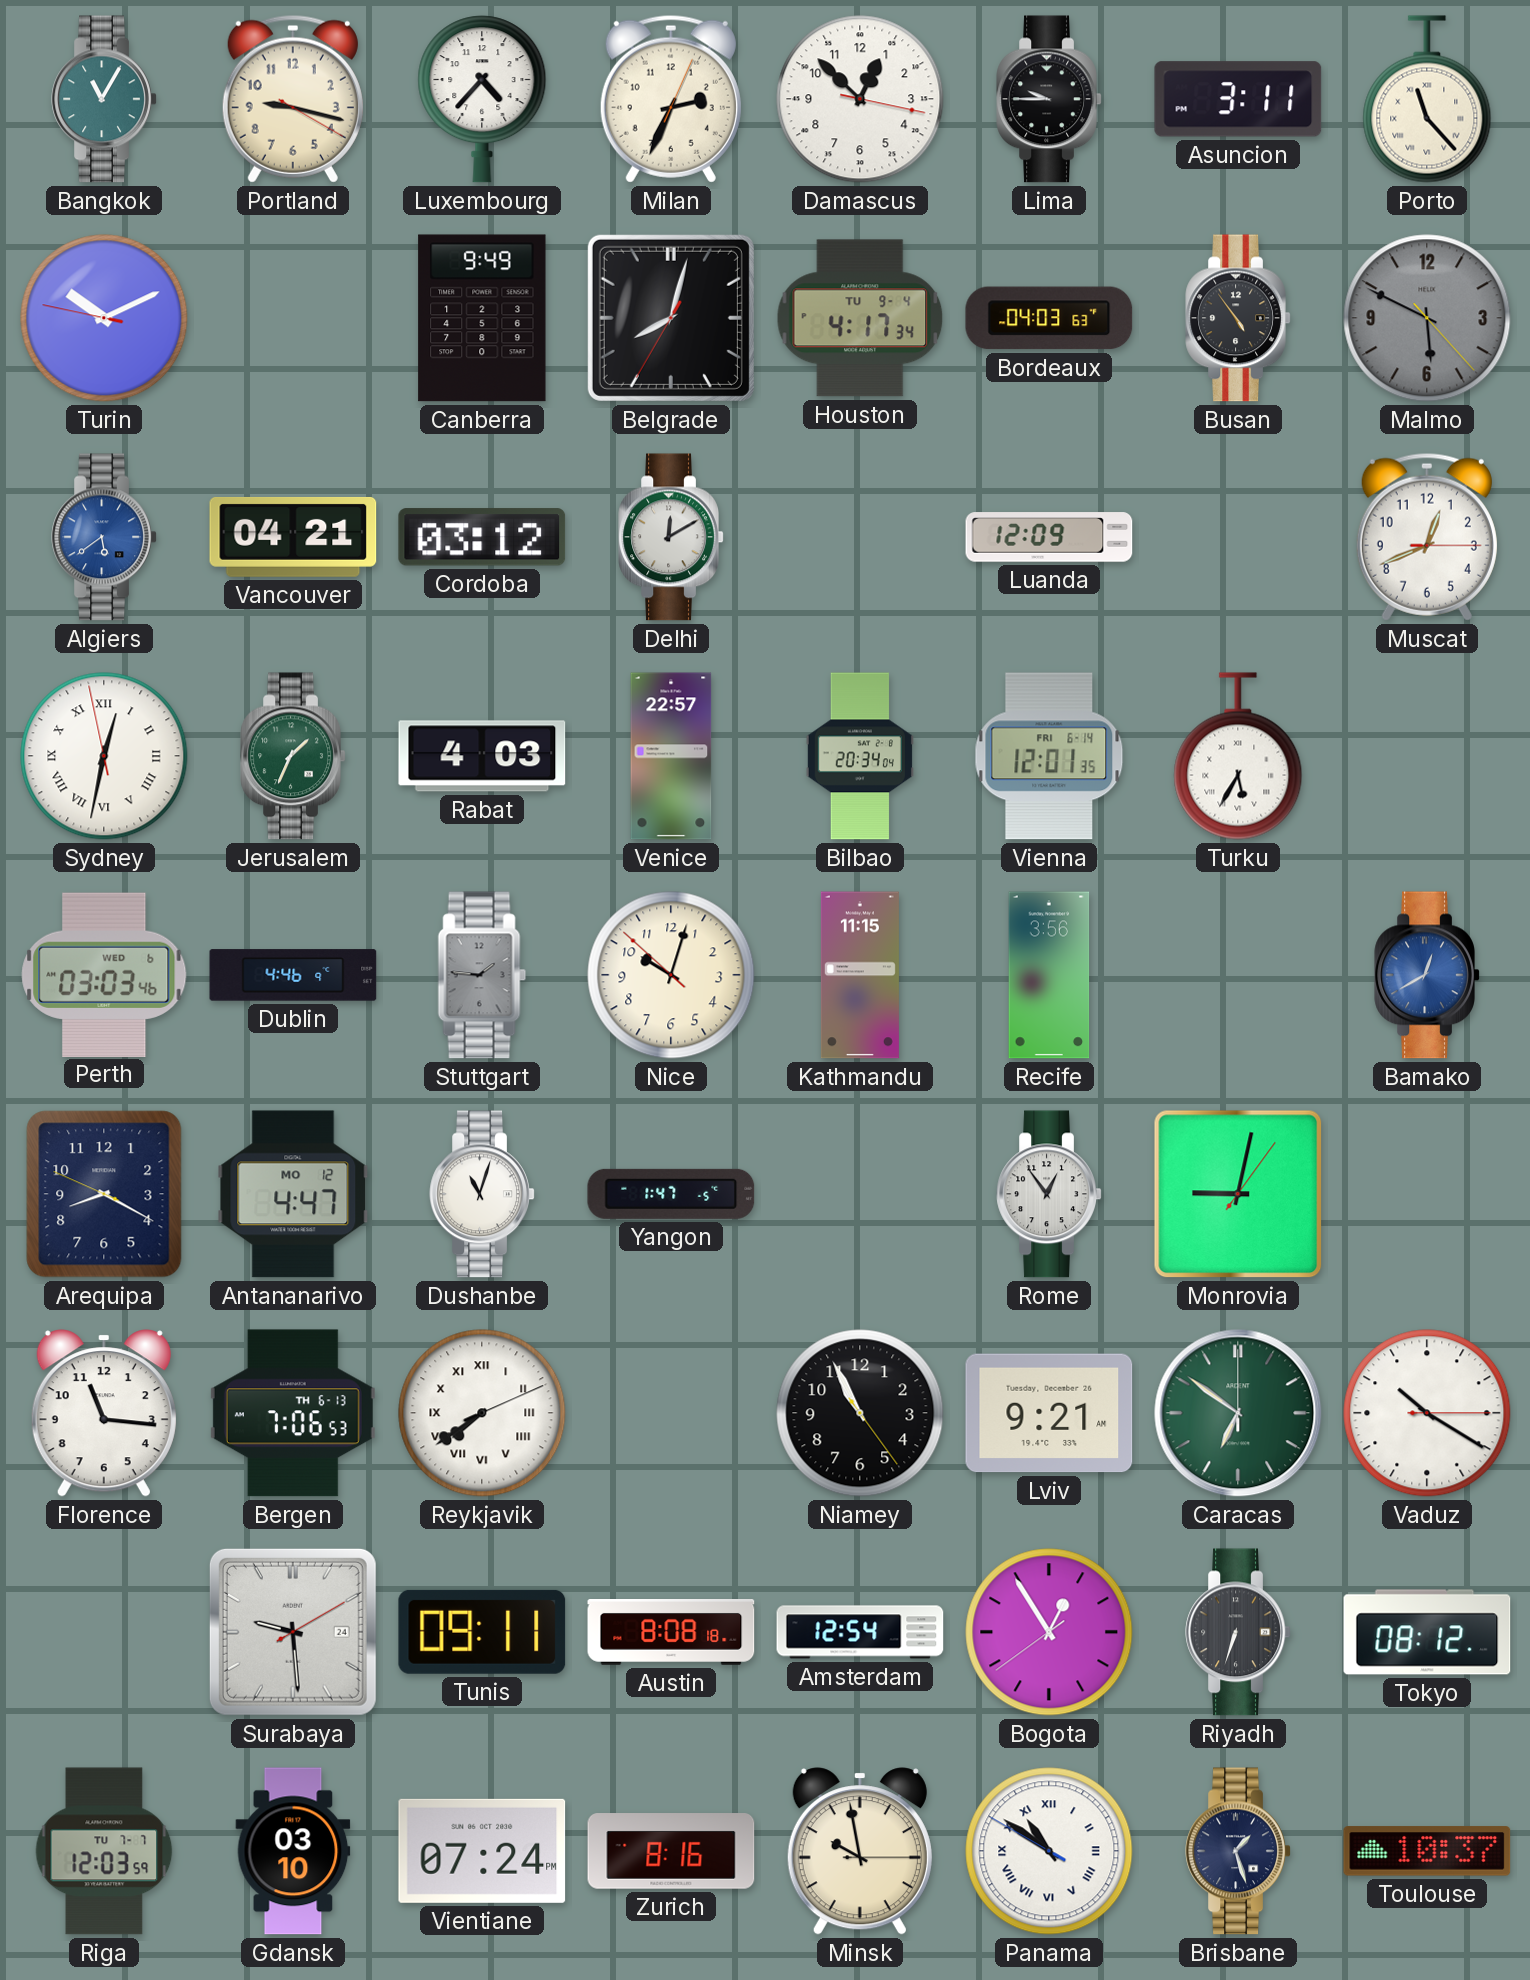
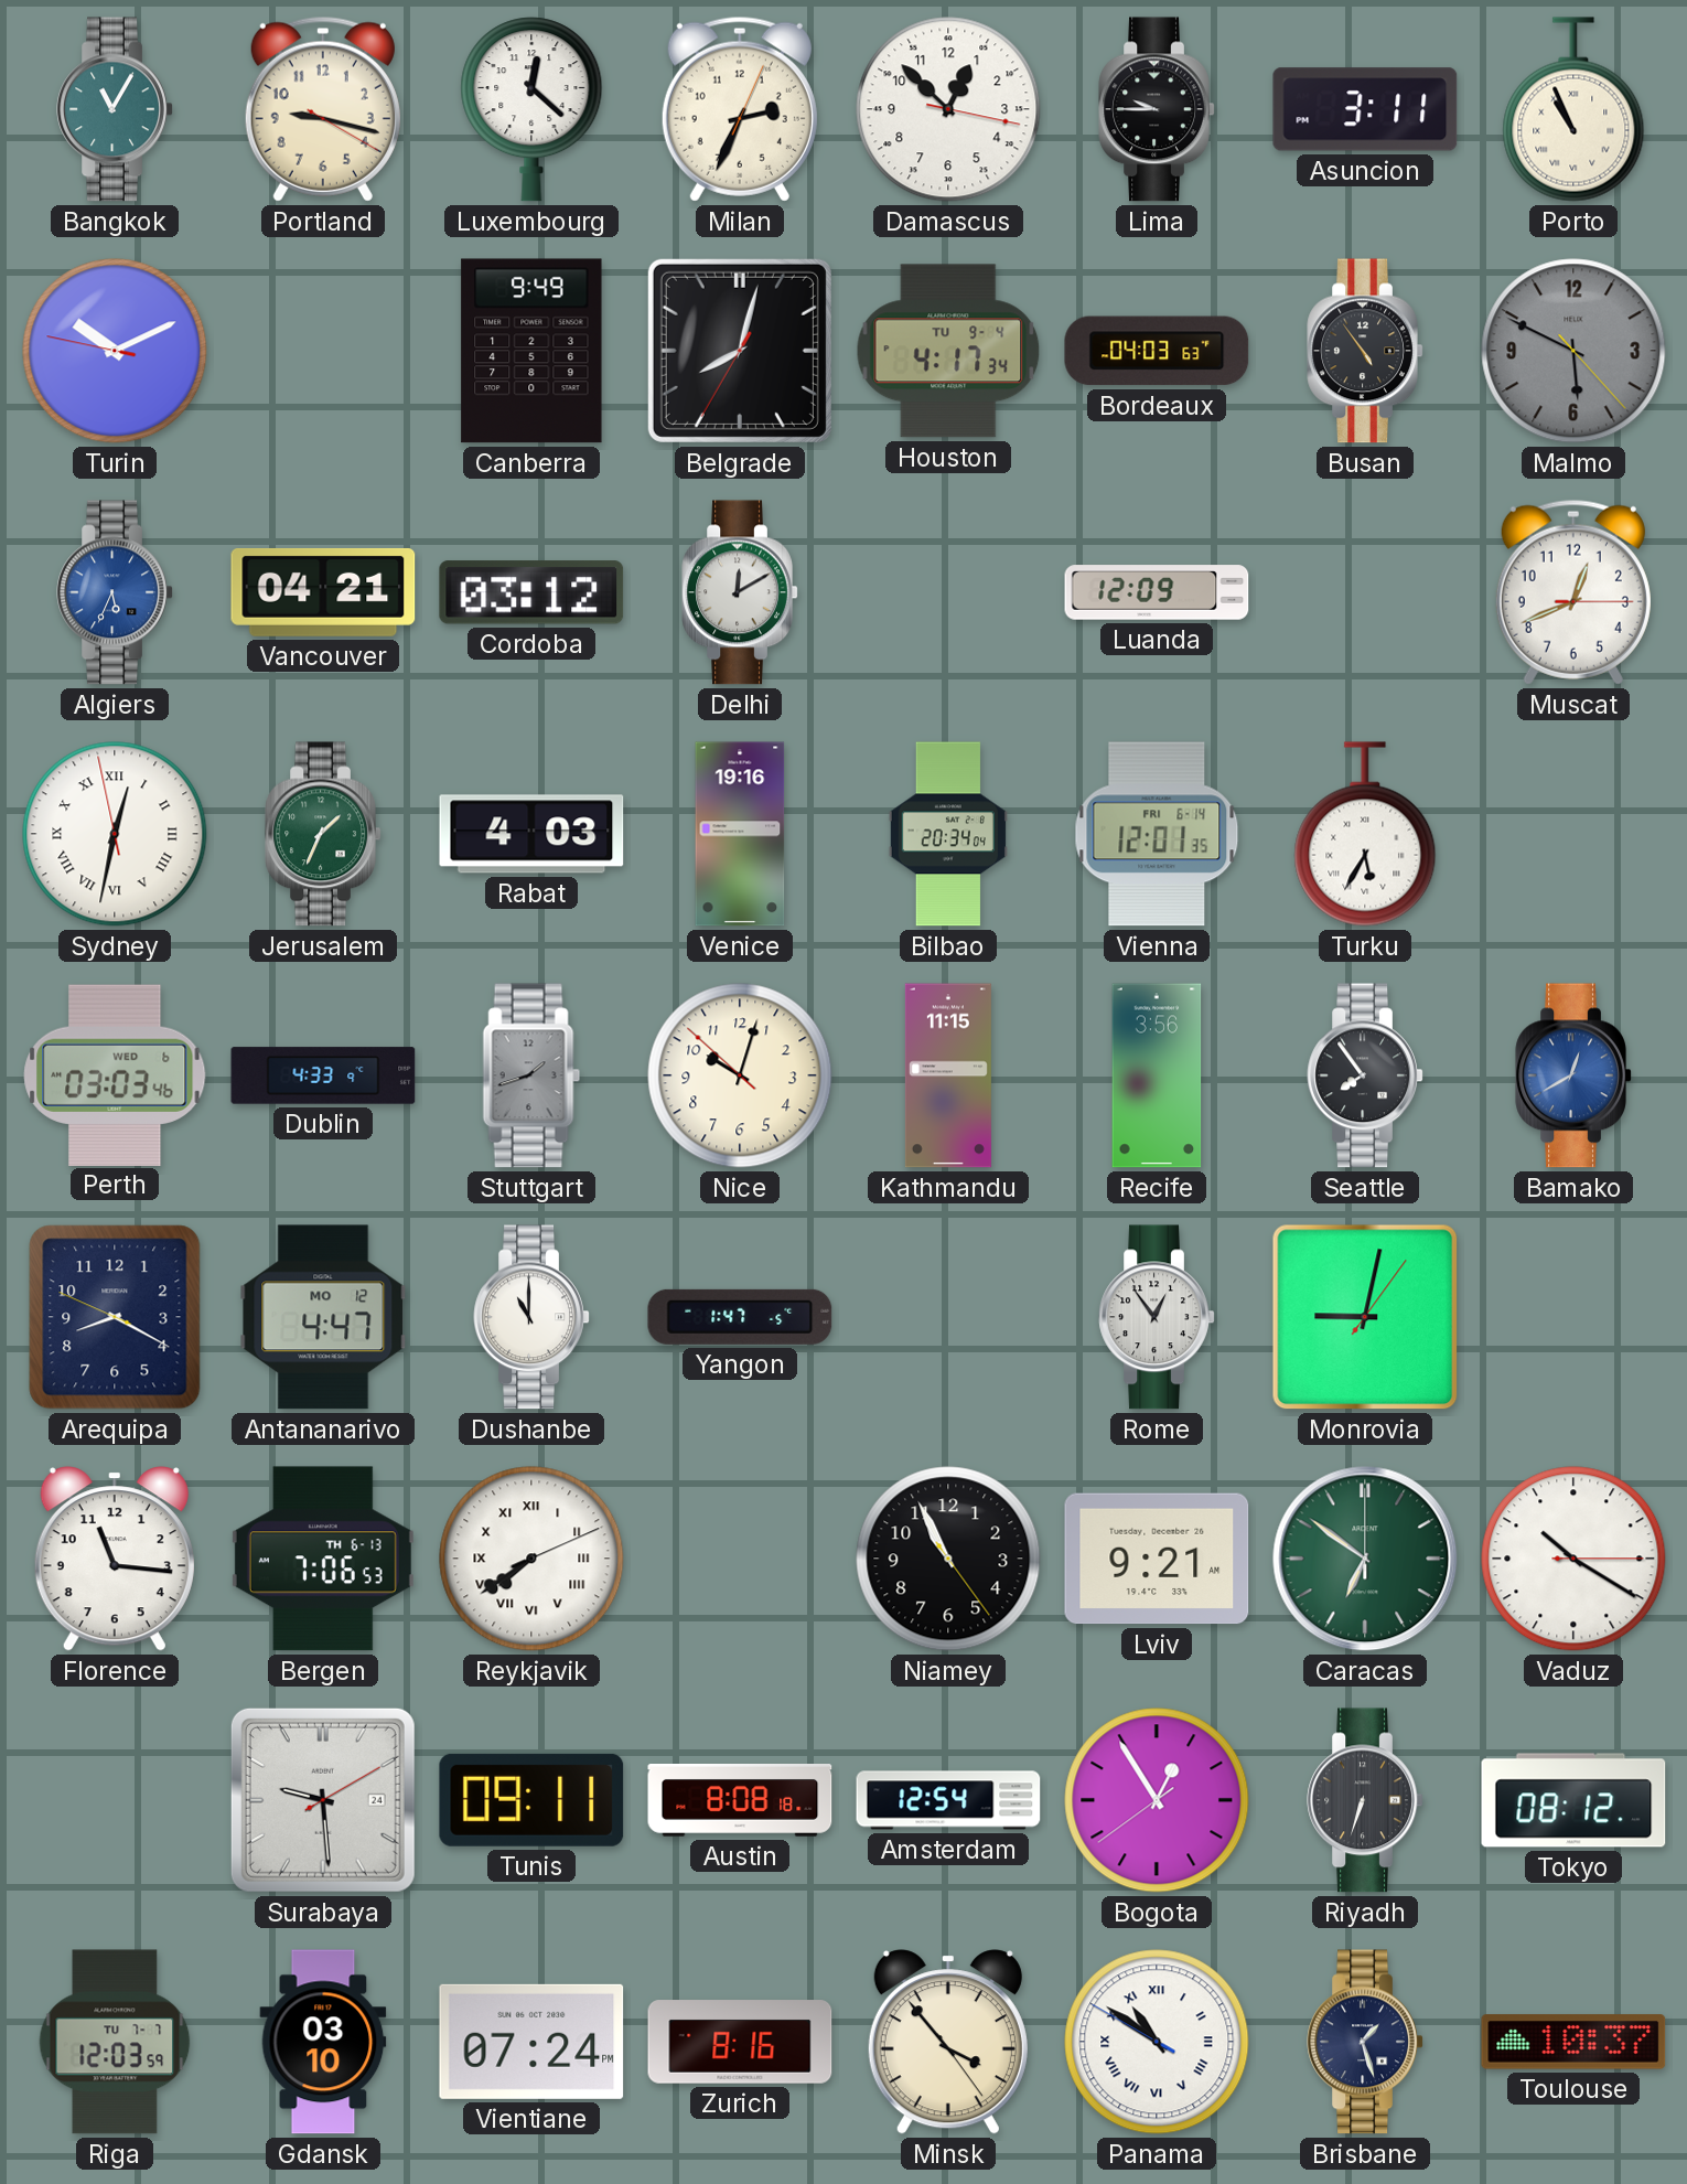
Luxembourg: 4:37 -> 12:22
Porto: 11:23 -> 10:56
Algiers: 5:39 -> 5:34
Venice: 22:57 -> 19:16
Dublin: 4:46 -> 4:33
Stuttgart: 1:46 -> 1:42
Seattle: none -> 7:54
Dushanbe: 11:03 -> 11:00
Minsk: 9:58 -> 3:53
